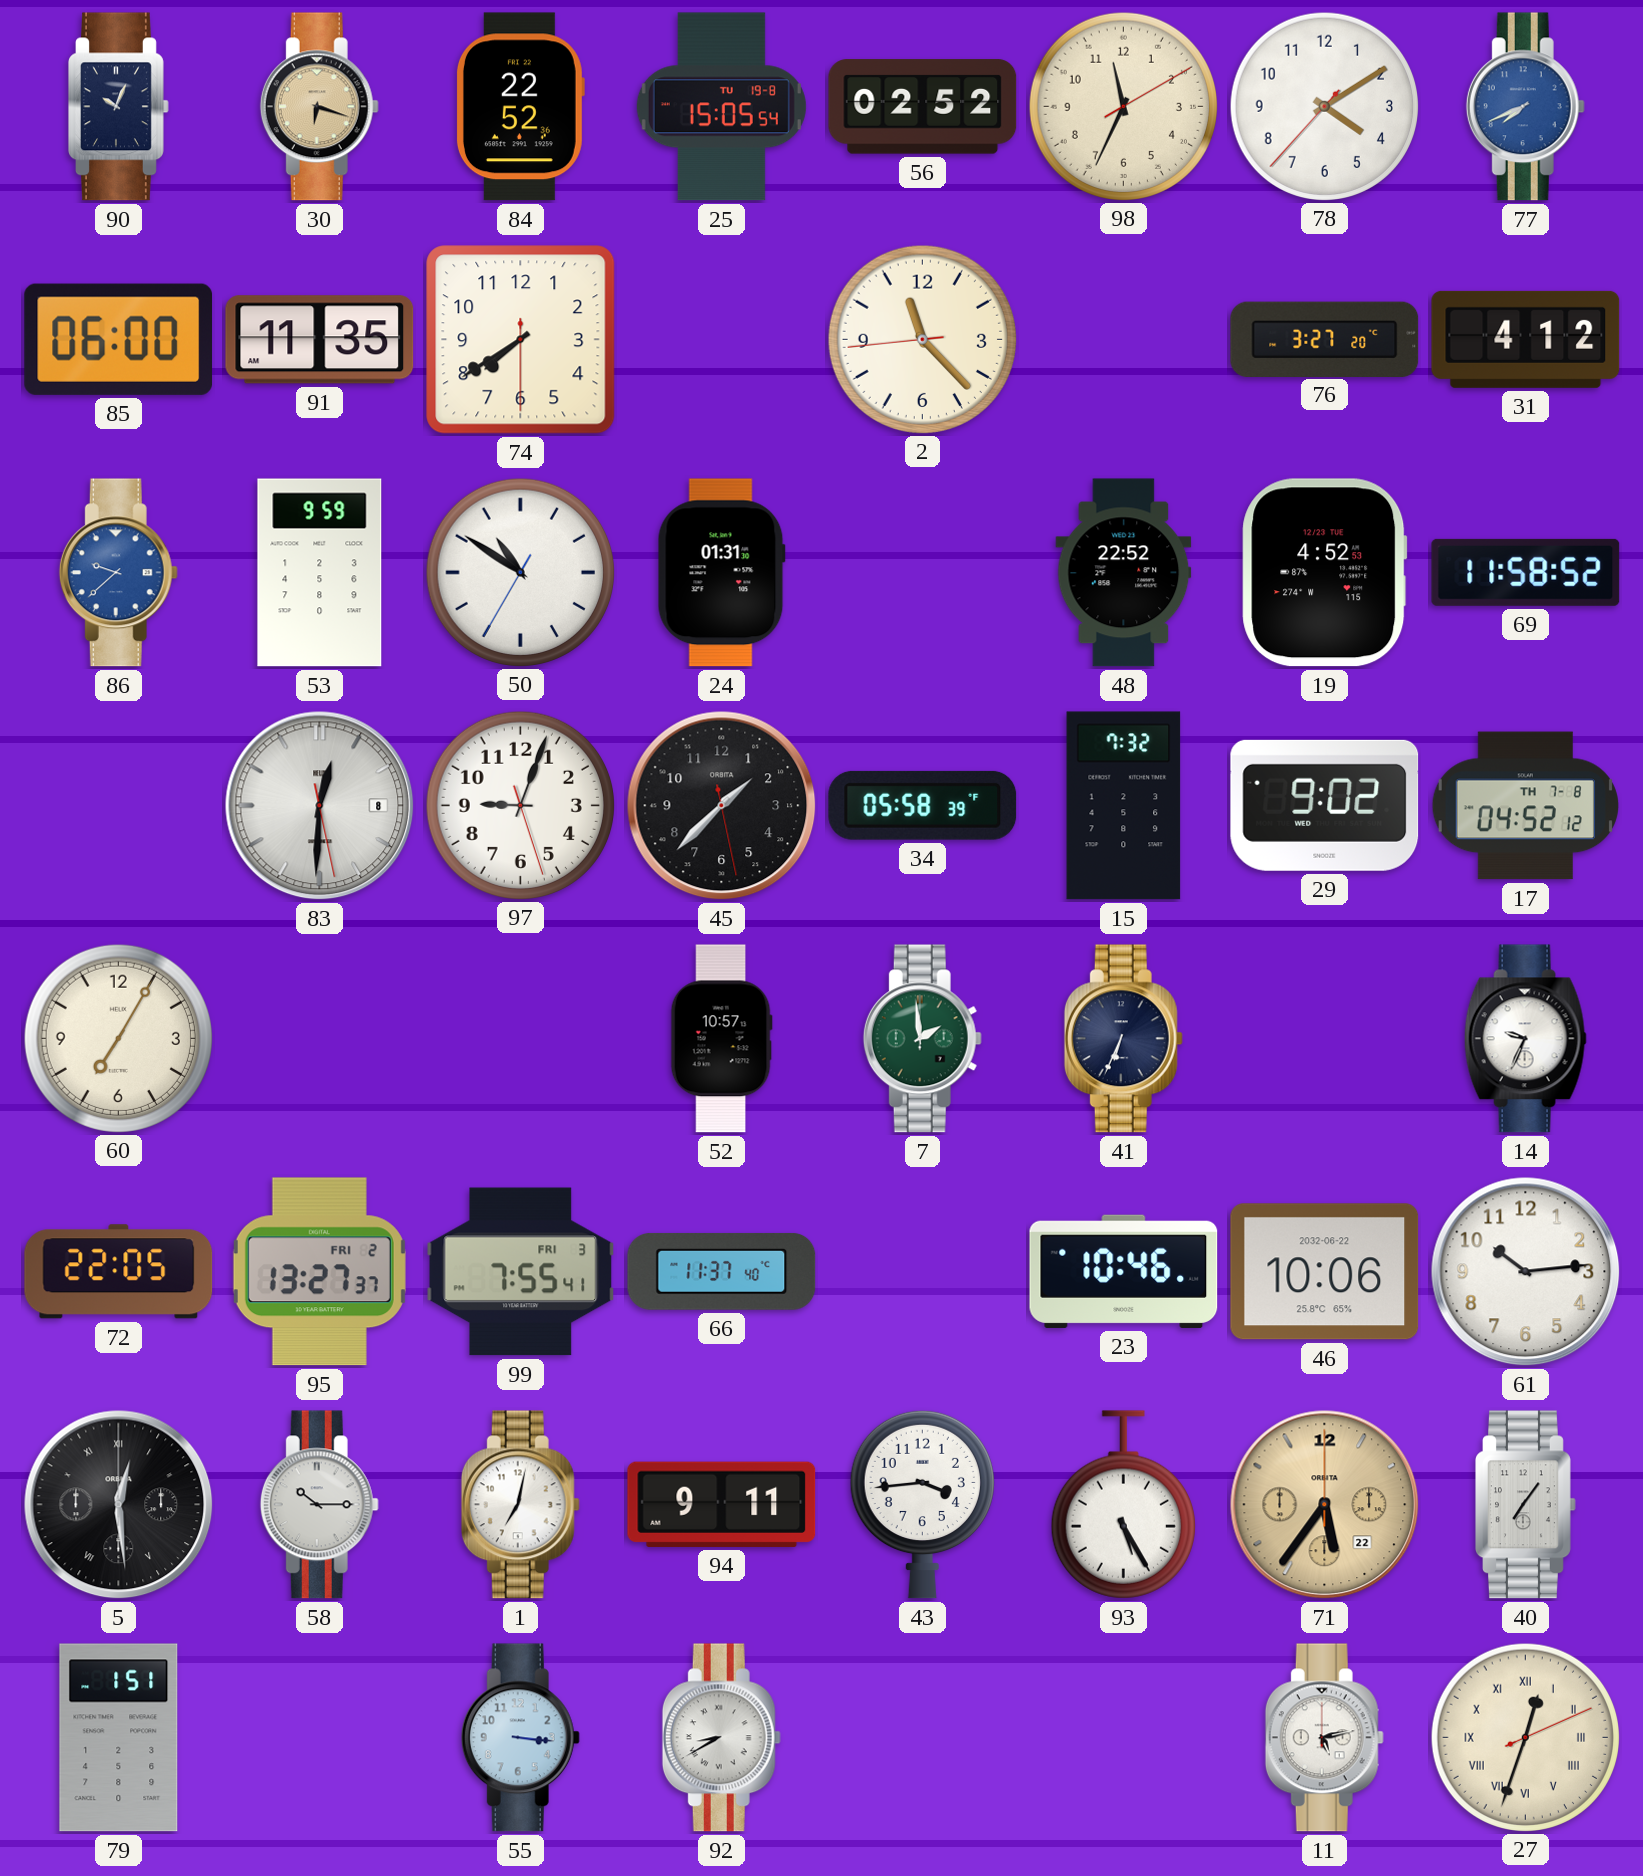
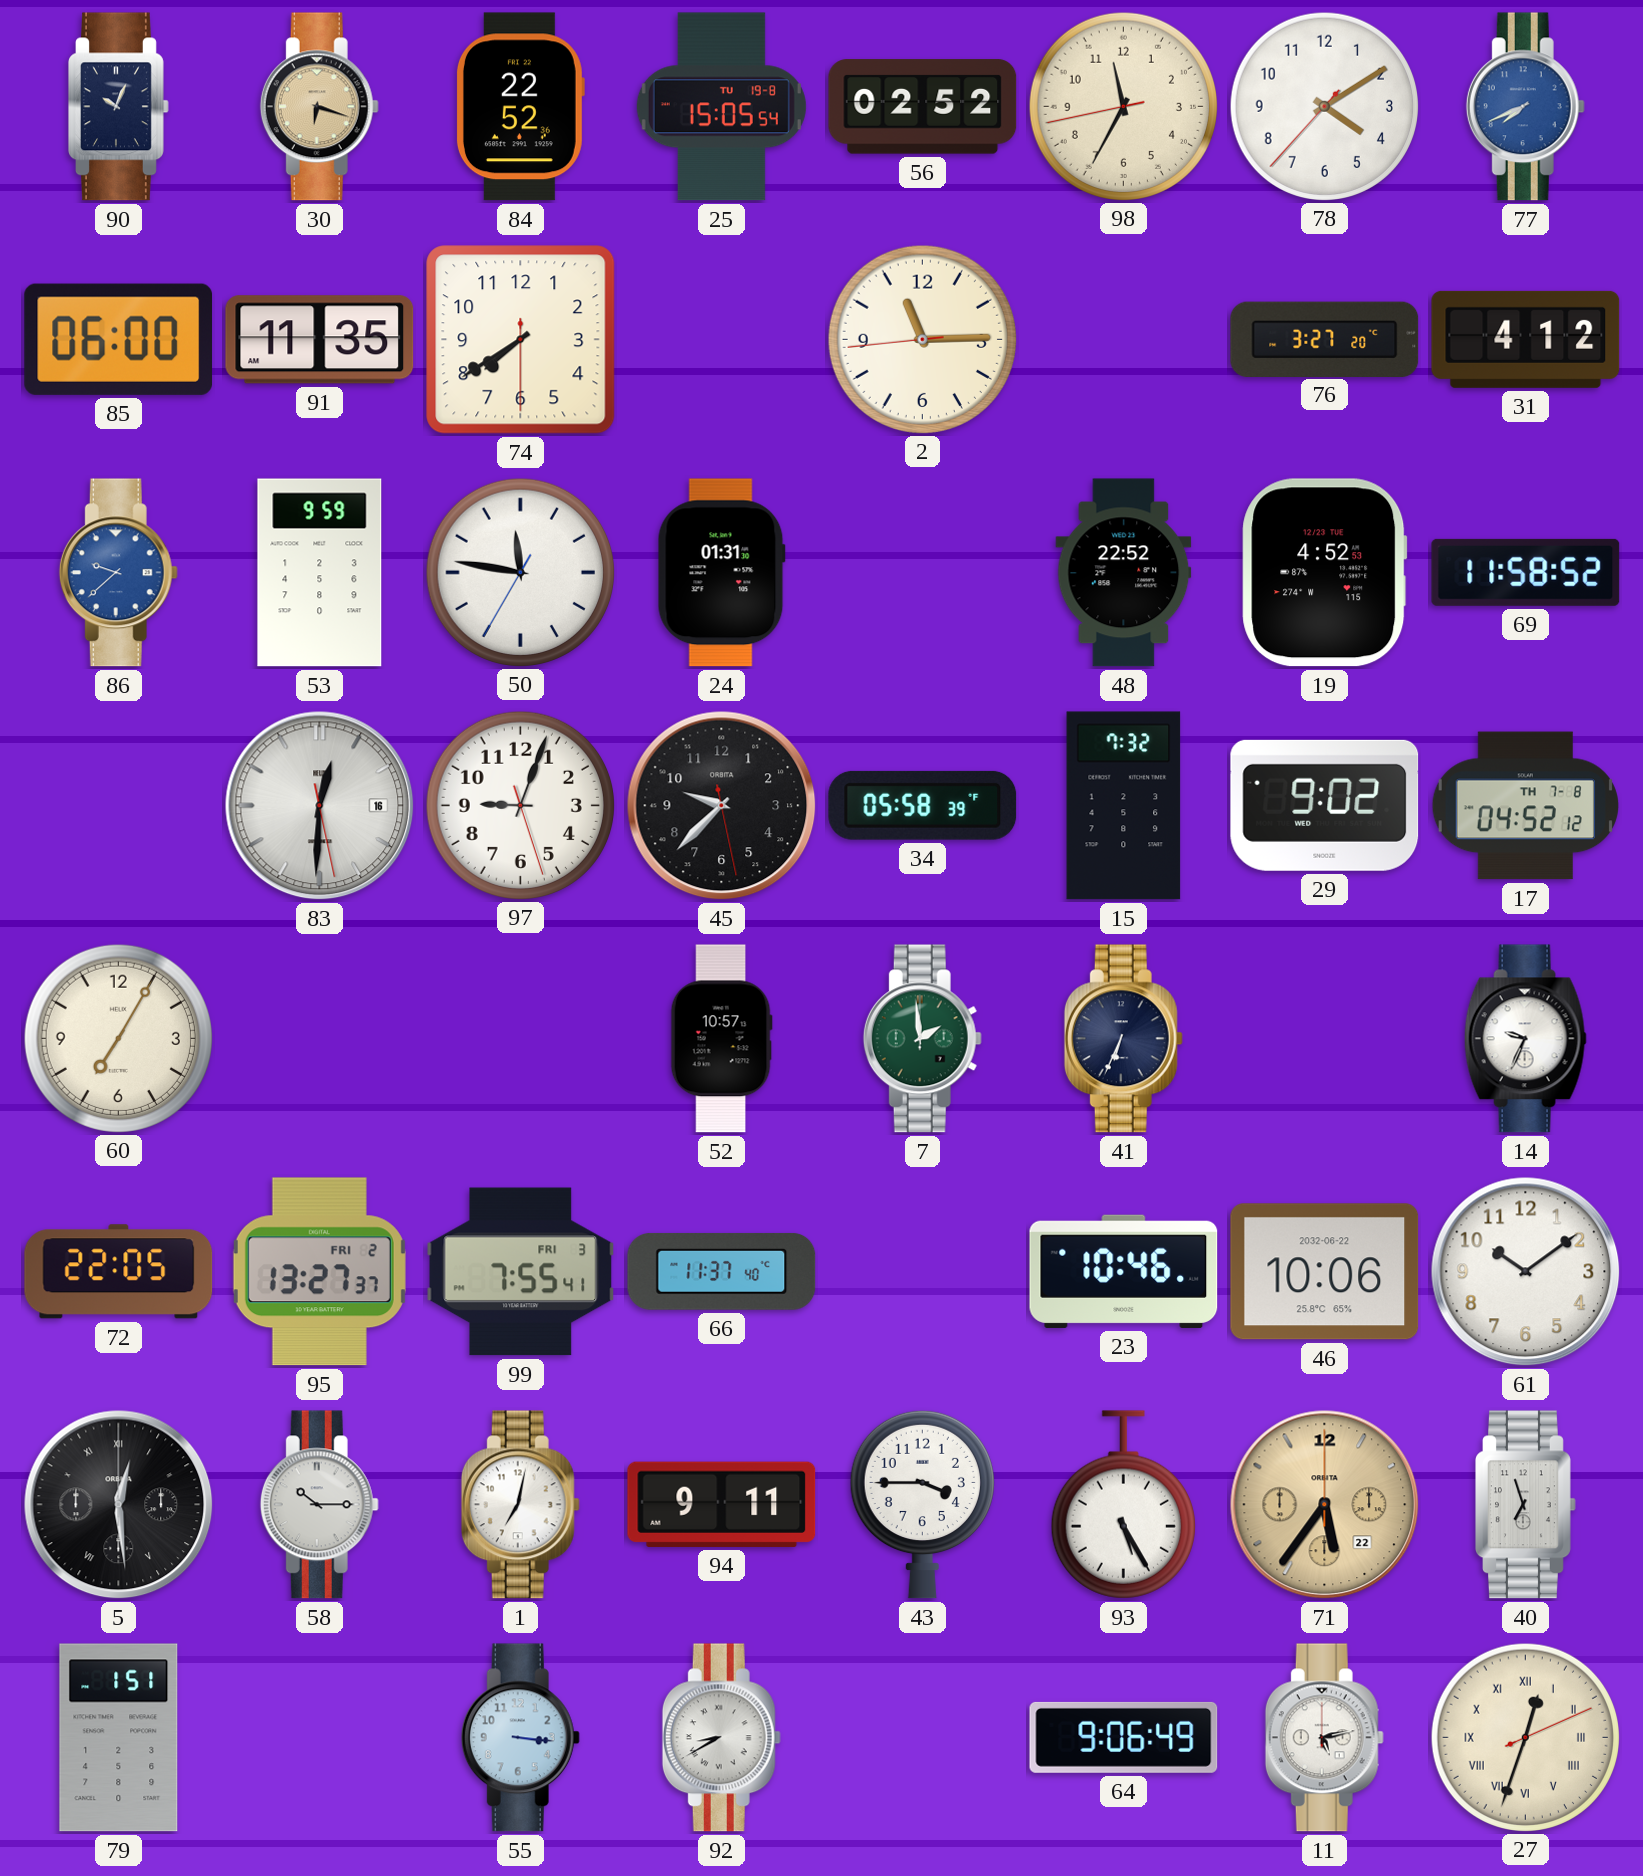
98: 11:34:10 -> 11:34:43
2: 11:22 -> 11:14
50: 10:50 -> 11:46
83 date: 8 -> 16
45: 1:37 -> 9:37
61: 10:14 -> 10:09
43: 3:44 -> 3:45
40: 7:06 -> 6:57
64: none -> 9:06
